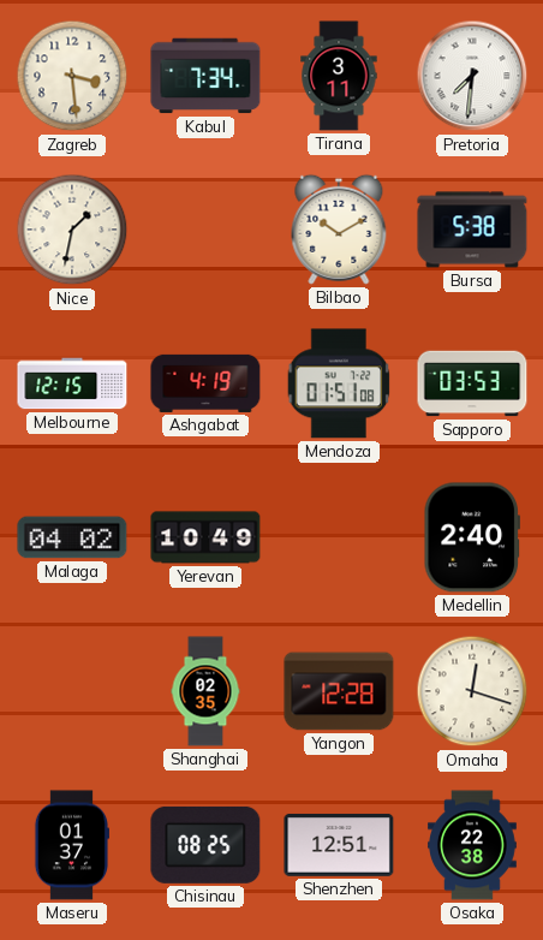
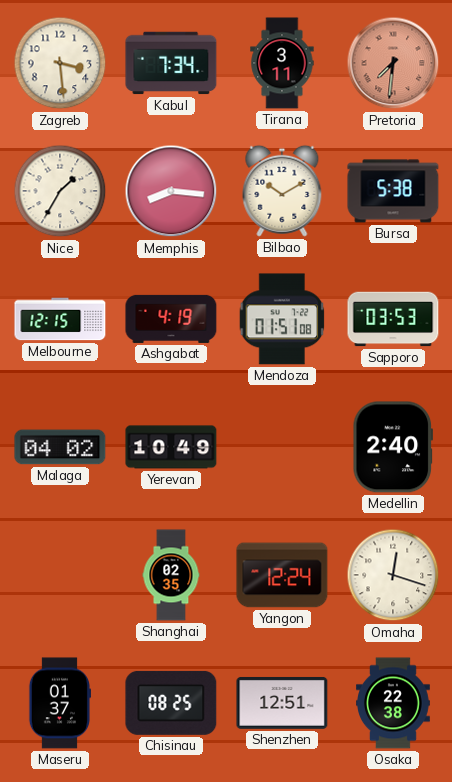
Pretoria dial: white -> salmon
Nice: 1:32 -> 1:35
Memphis: none -> 8:16
Yangon: 12:28 -> 12:24
